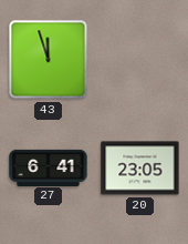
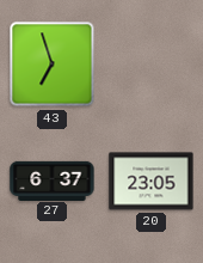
43: 11:57 -> 6:57
27: 6:41 -> 6:37
